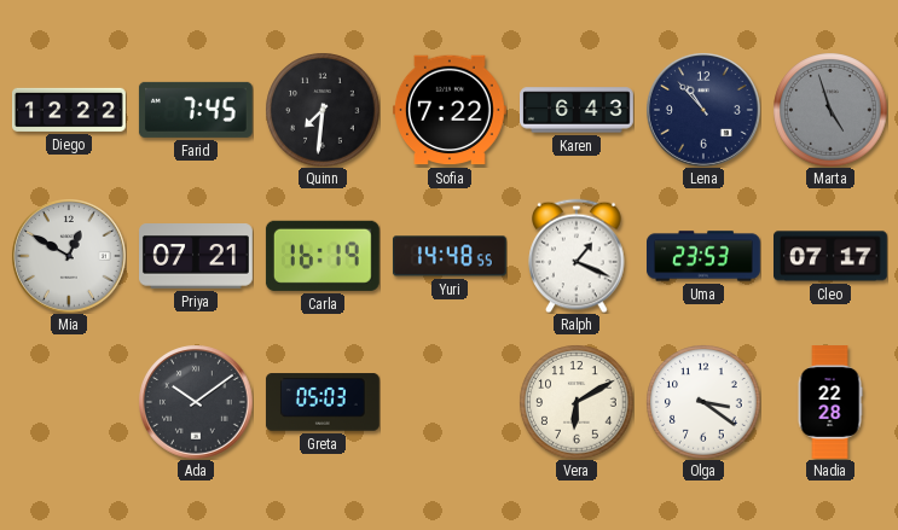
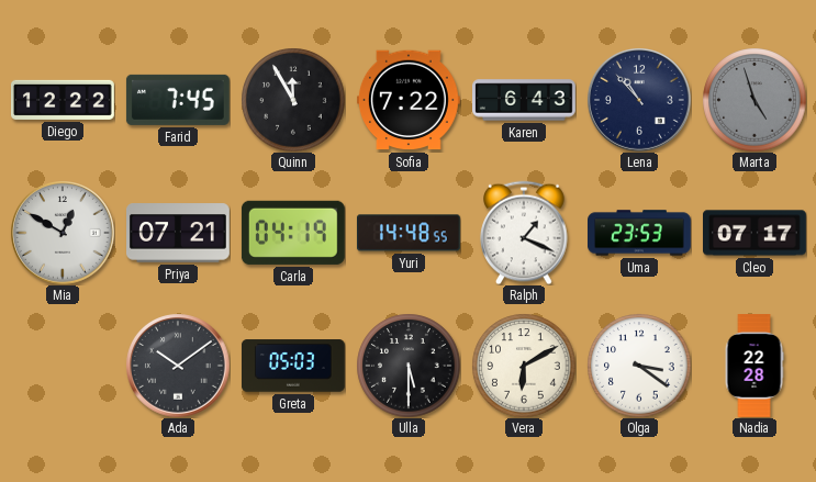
Quinn: 7:31 -> 11:55
Carla: 16:19 -> 04:19
Ulla: none -> 5:30
